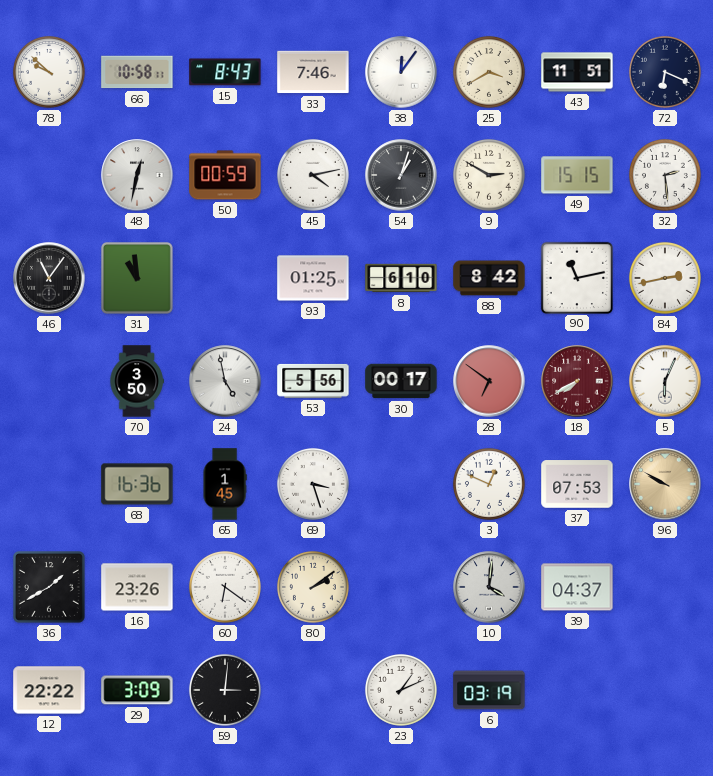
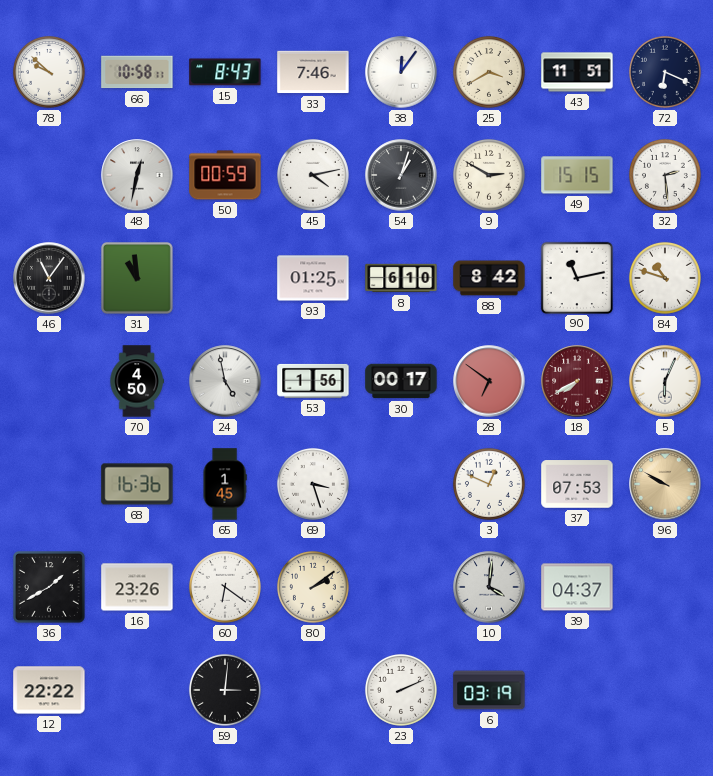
84: 2:43 -> 10:48
70: 3:50 -> 4:50
53: 5:56 -> 1:56
29: 3:09 -> none
23: 1:11 -> 2:11
